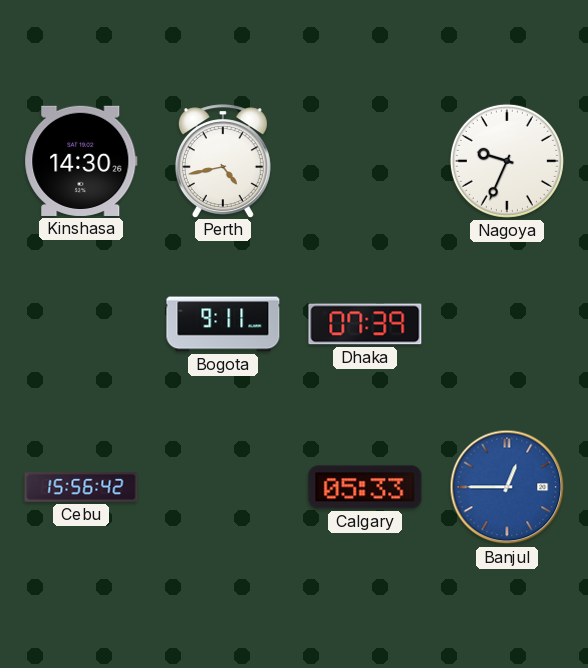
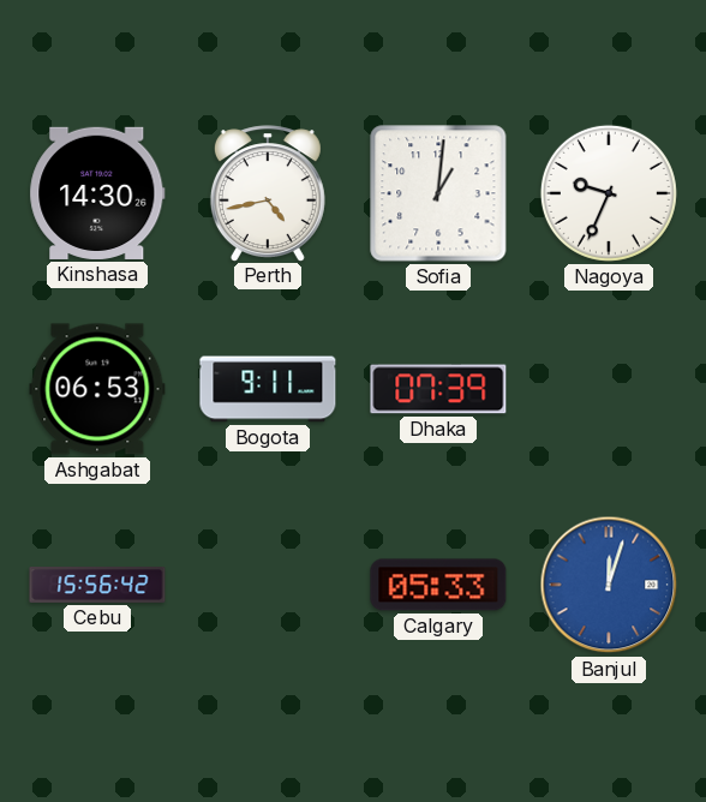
Sofia: none -> 1:01
Ashgabat: none -> 06:53
Banjul: 12:45 -> 12:03
